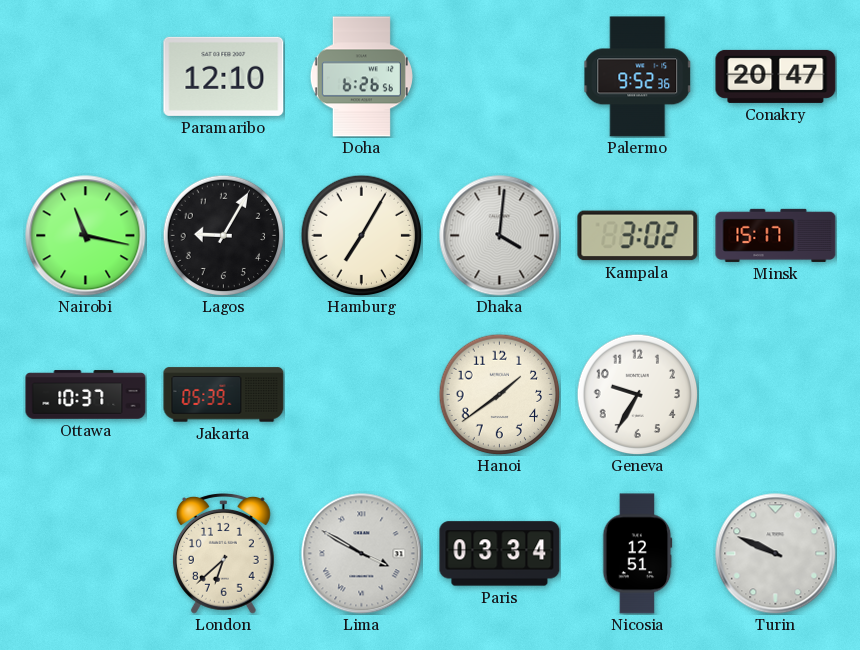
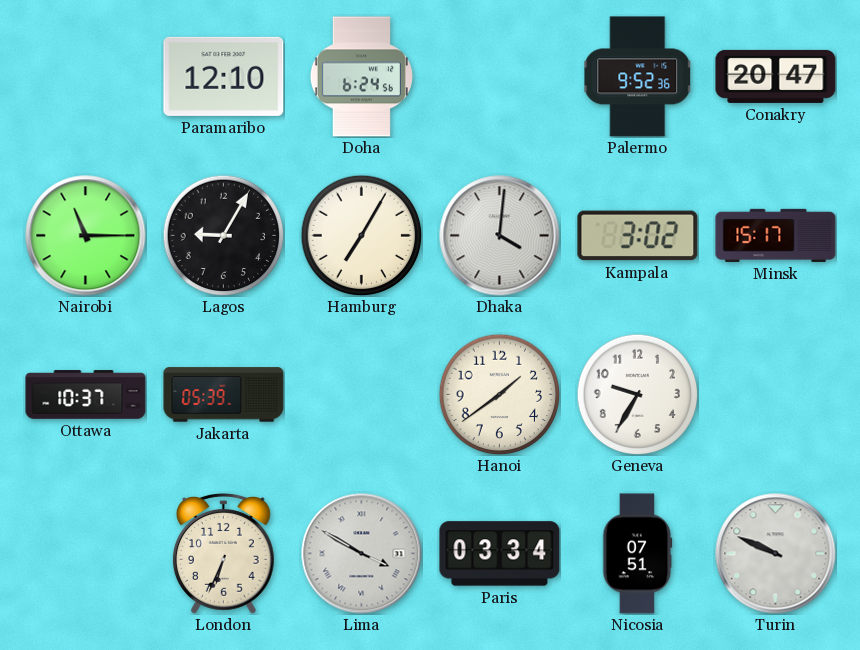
Doha: 6:26 -> 6:24
Nairobi: 11:17 -> 11:15
London: 6:38 -> 6:34
Nicosia: 12:51 -> 07:51
